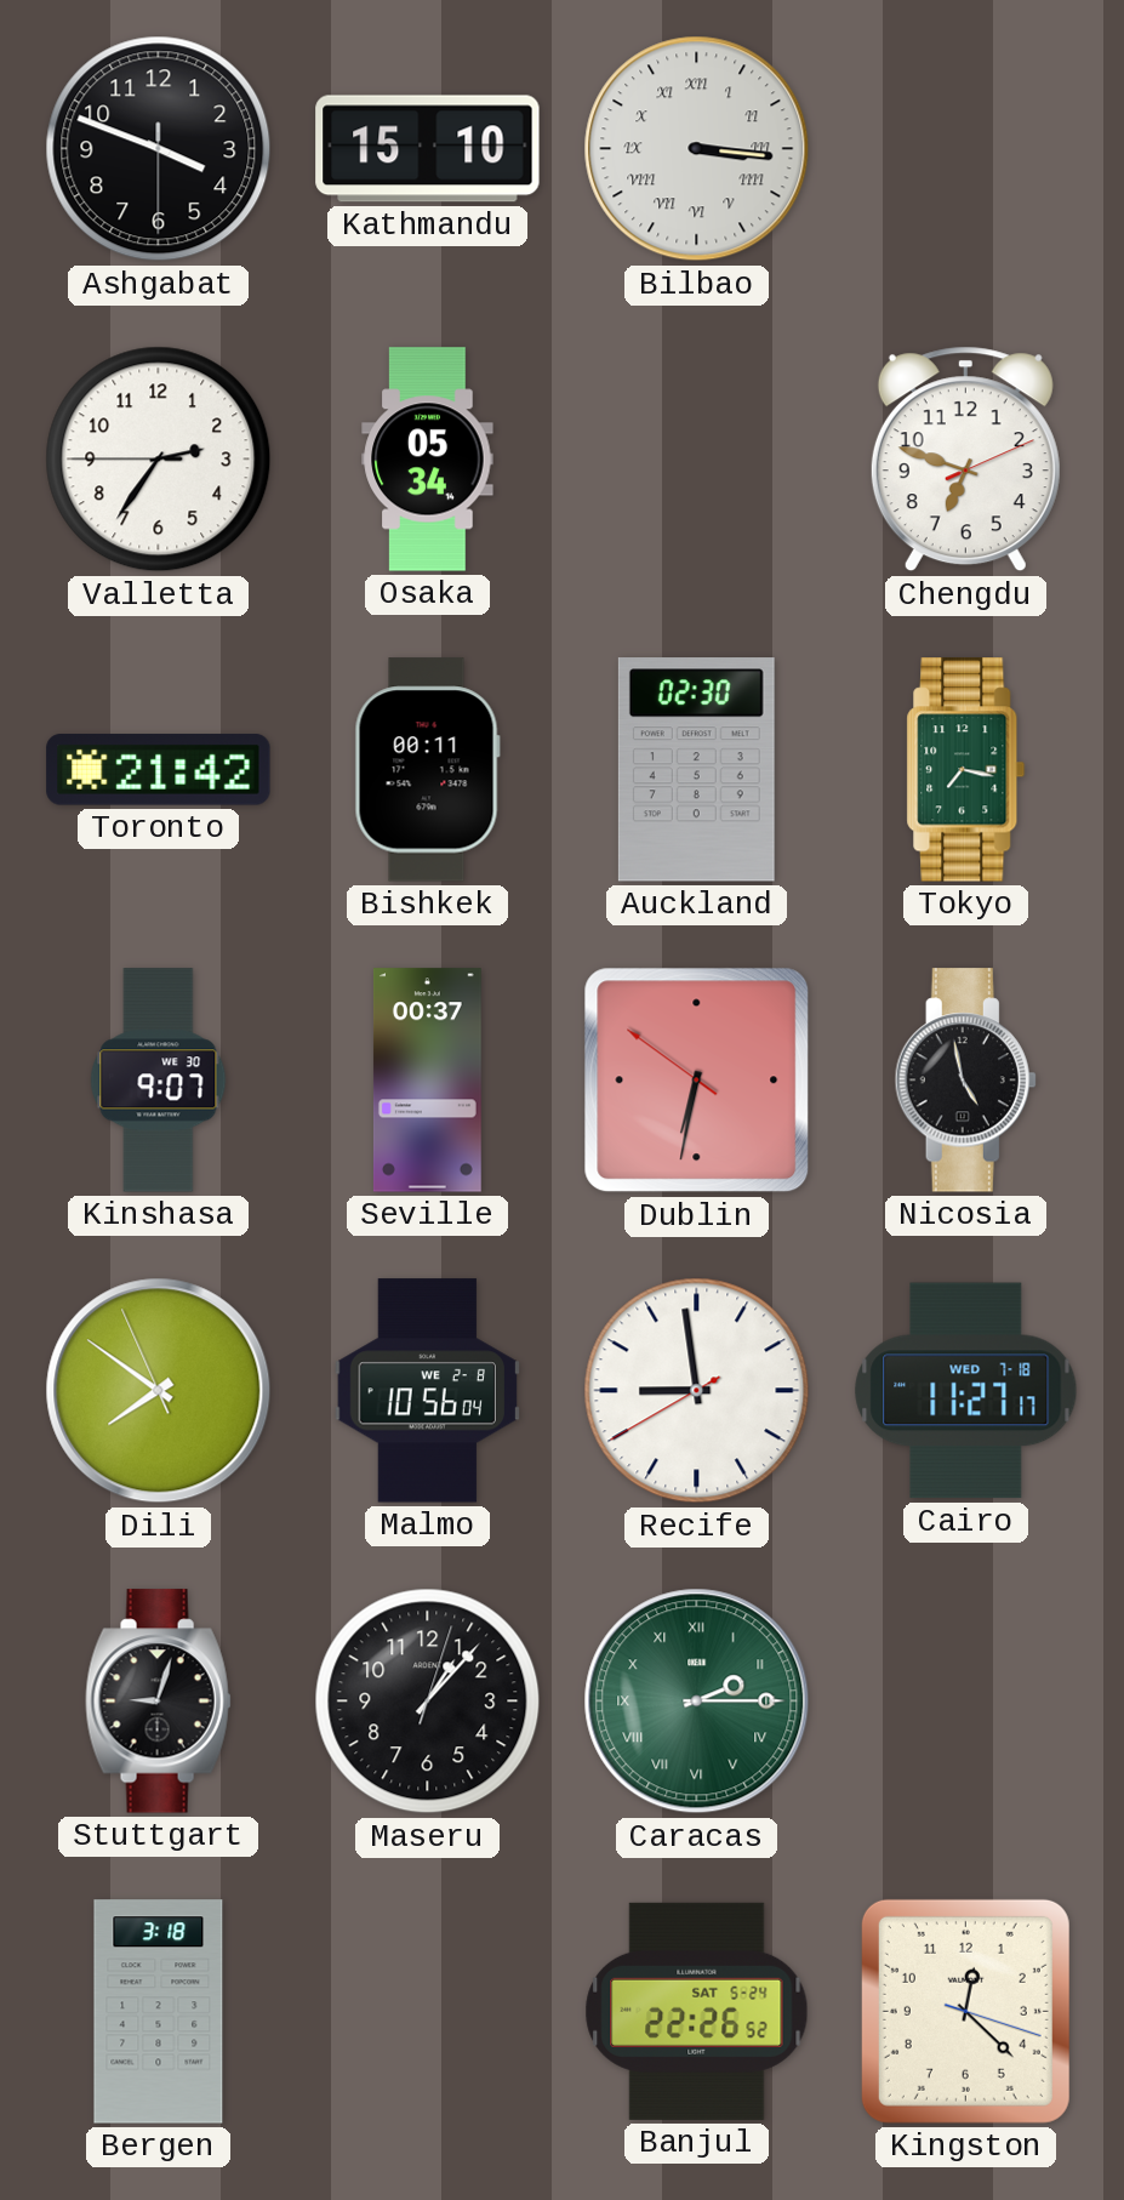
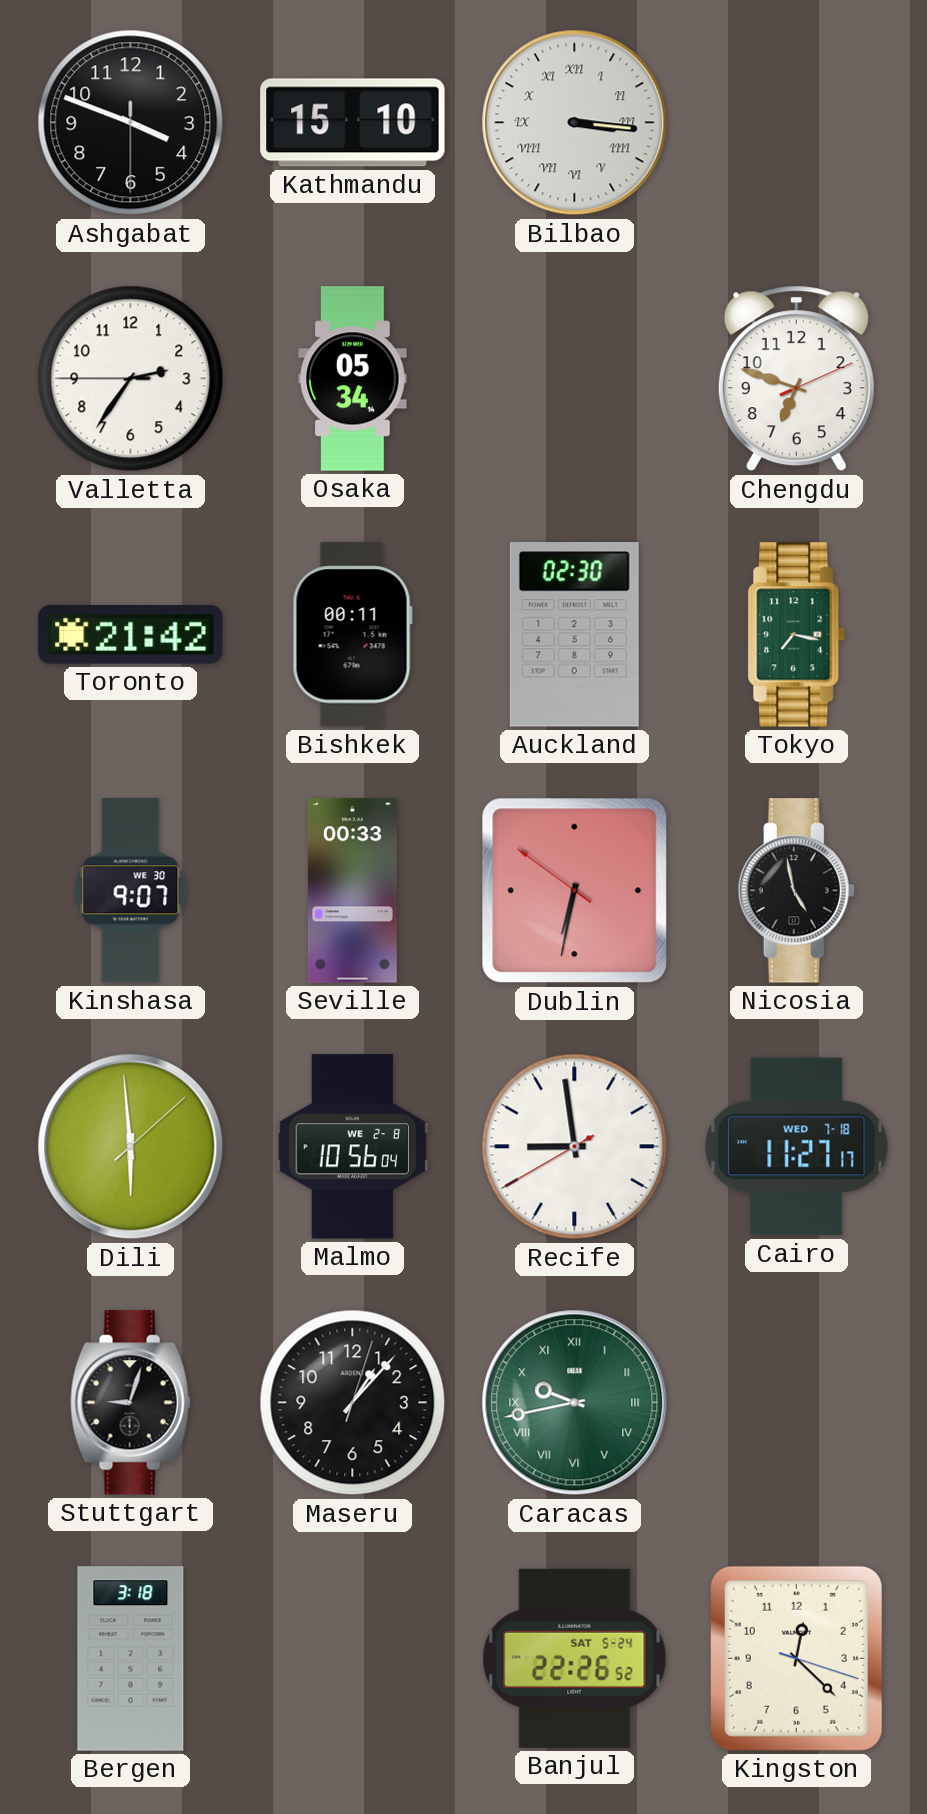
Seville: 00:37 -> 00:33
Dili: 7:50 -> 5:59
Caracas: 2:15 -> 9:43
